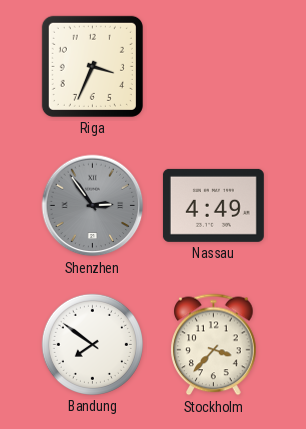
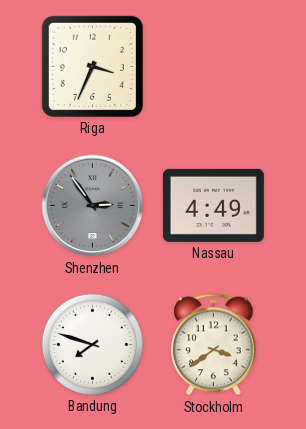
Bandung: 7:51 -> 7:48
Stockholm: 3:37 -> 3:39
